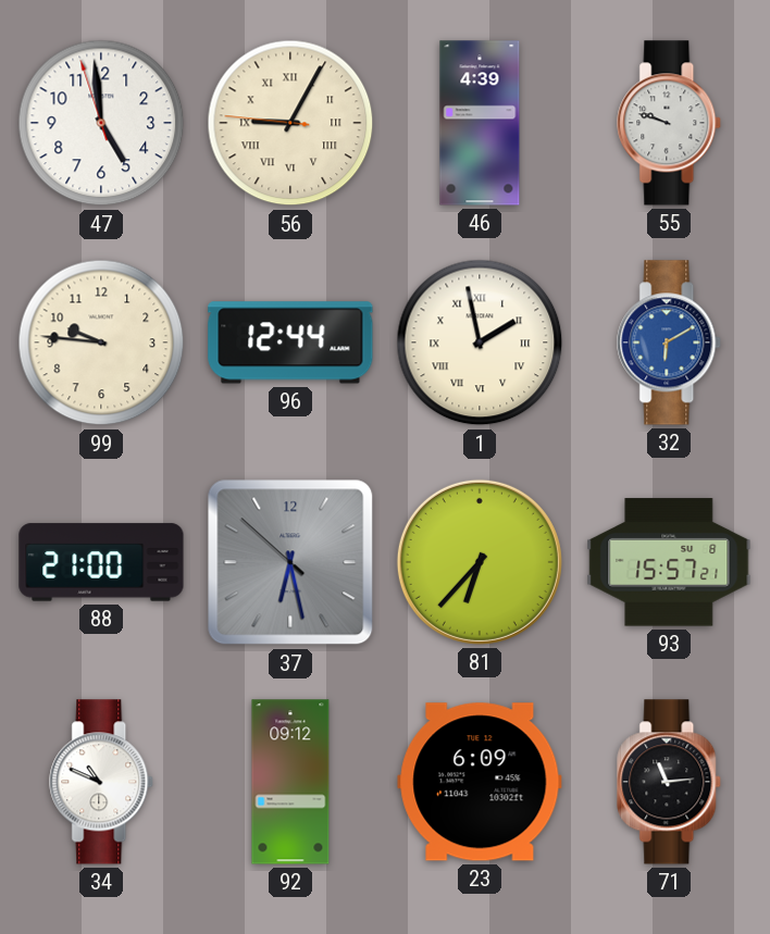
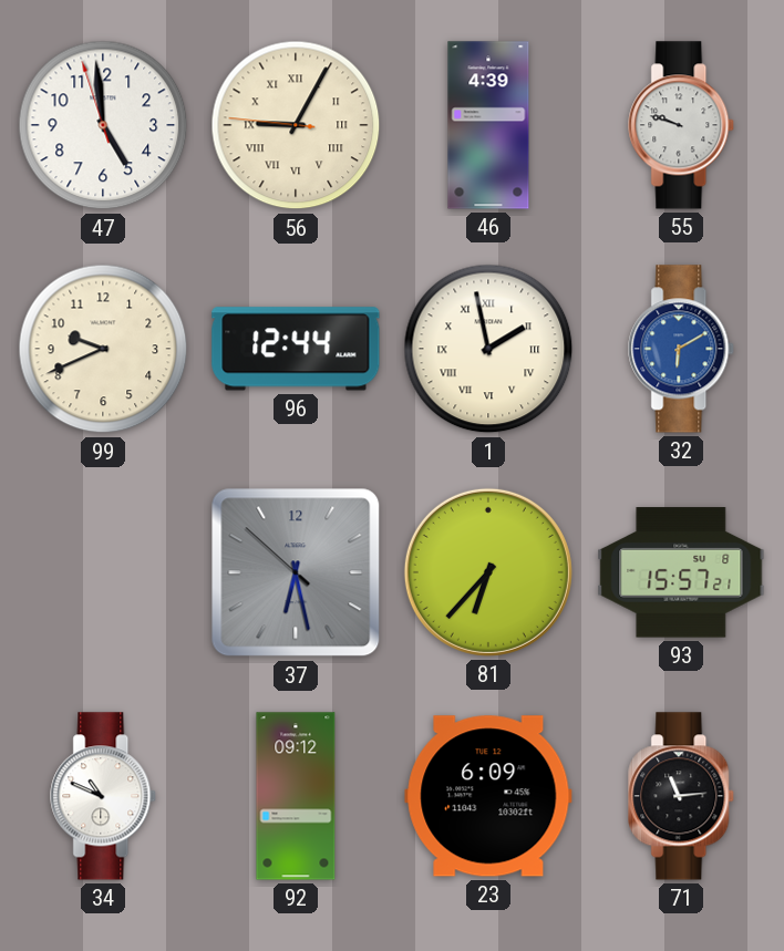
99: 9:46 -> 9:41
88: 21:00 -> none
